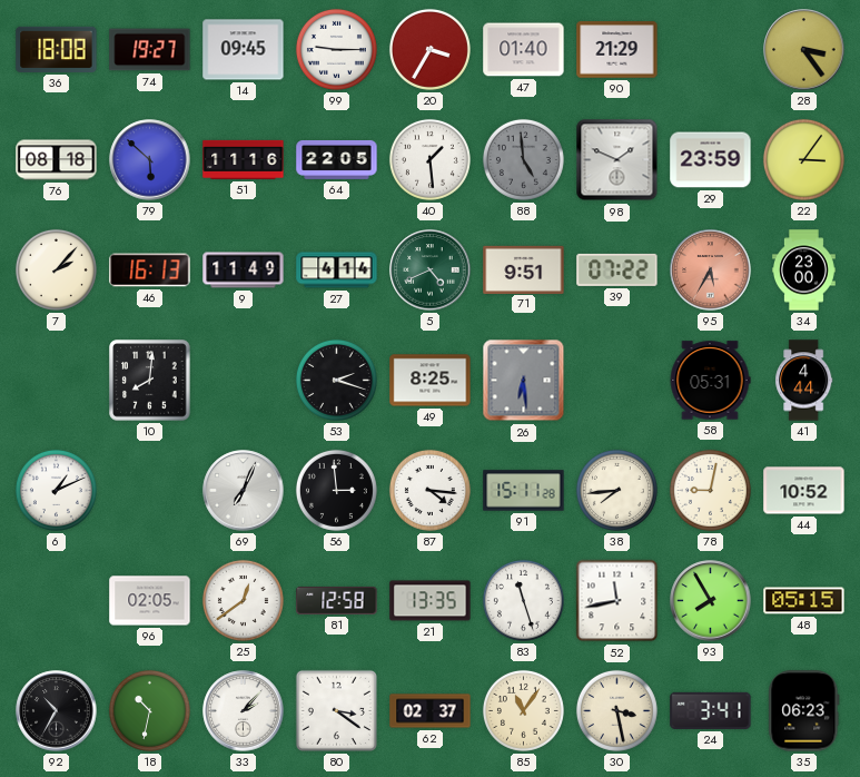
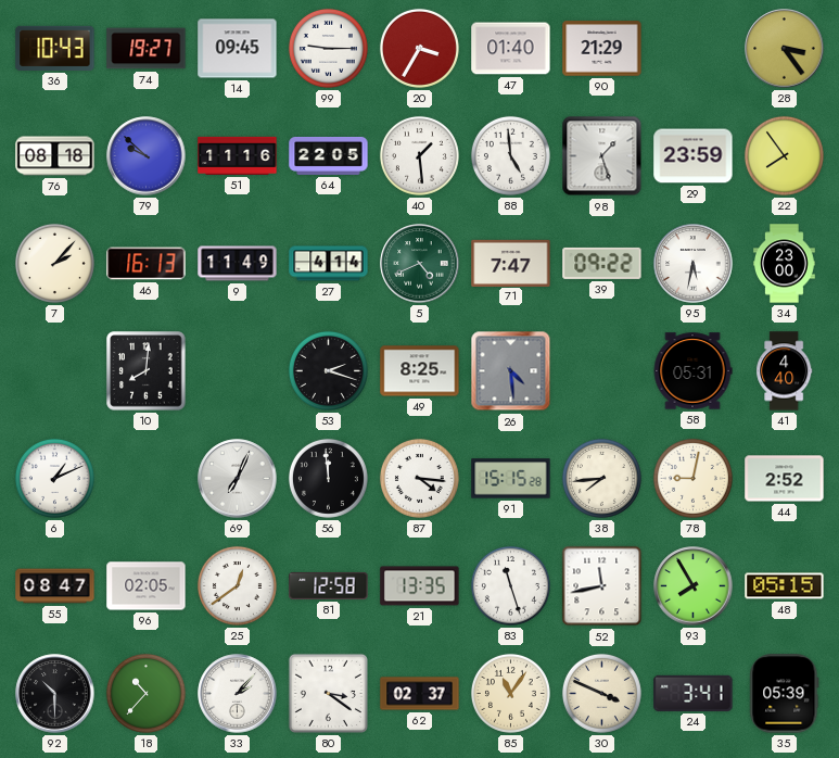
36: 18:08 -> 10:43
79: 5:52 -> 9:52
88 dial: grey -> white
98: 1:49 -> 1:27
22: 3:06 -> 7:54
71: 9:51 -> 7:47
39: 07:22 -> 09:22
95: 5:35 -> 5:32
95 dial: salmon -> white
26: 6:29 -> 4:29
41: 4:44 -> 4:40
56: 2:59 -> 11:59
91: 15:11 -> 15:15
44: 10:52 -> 2:52
55: none -> 08:47
92: 10:35 -> 10:30
18: 10:32 -> 10:37
30: 3:28 -> 3:49
35: 06:23 -> 05:39
